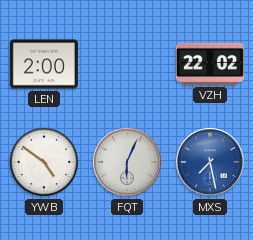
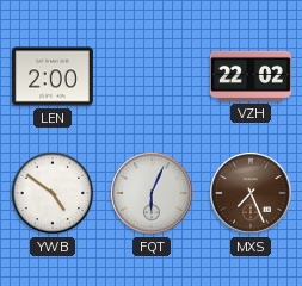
MXS: 7:28 -> 7:26
MXS dial: blue -> brown
